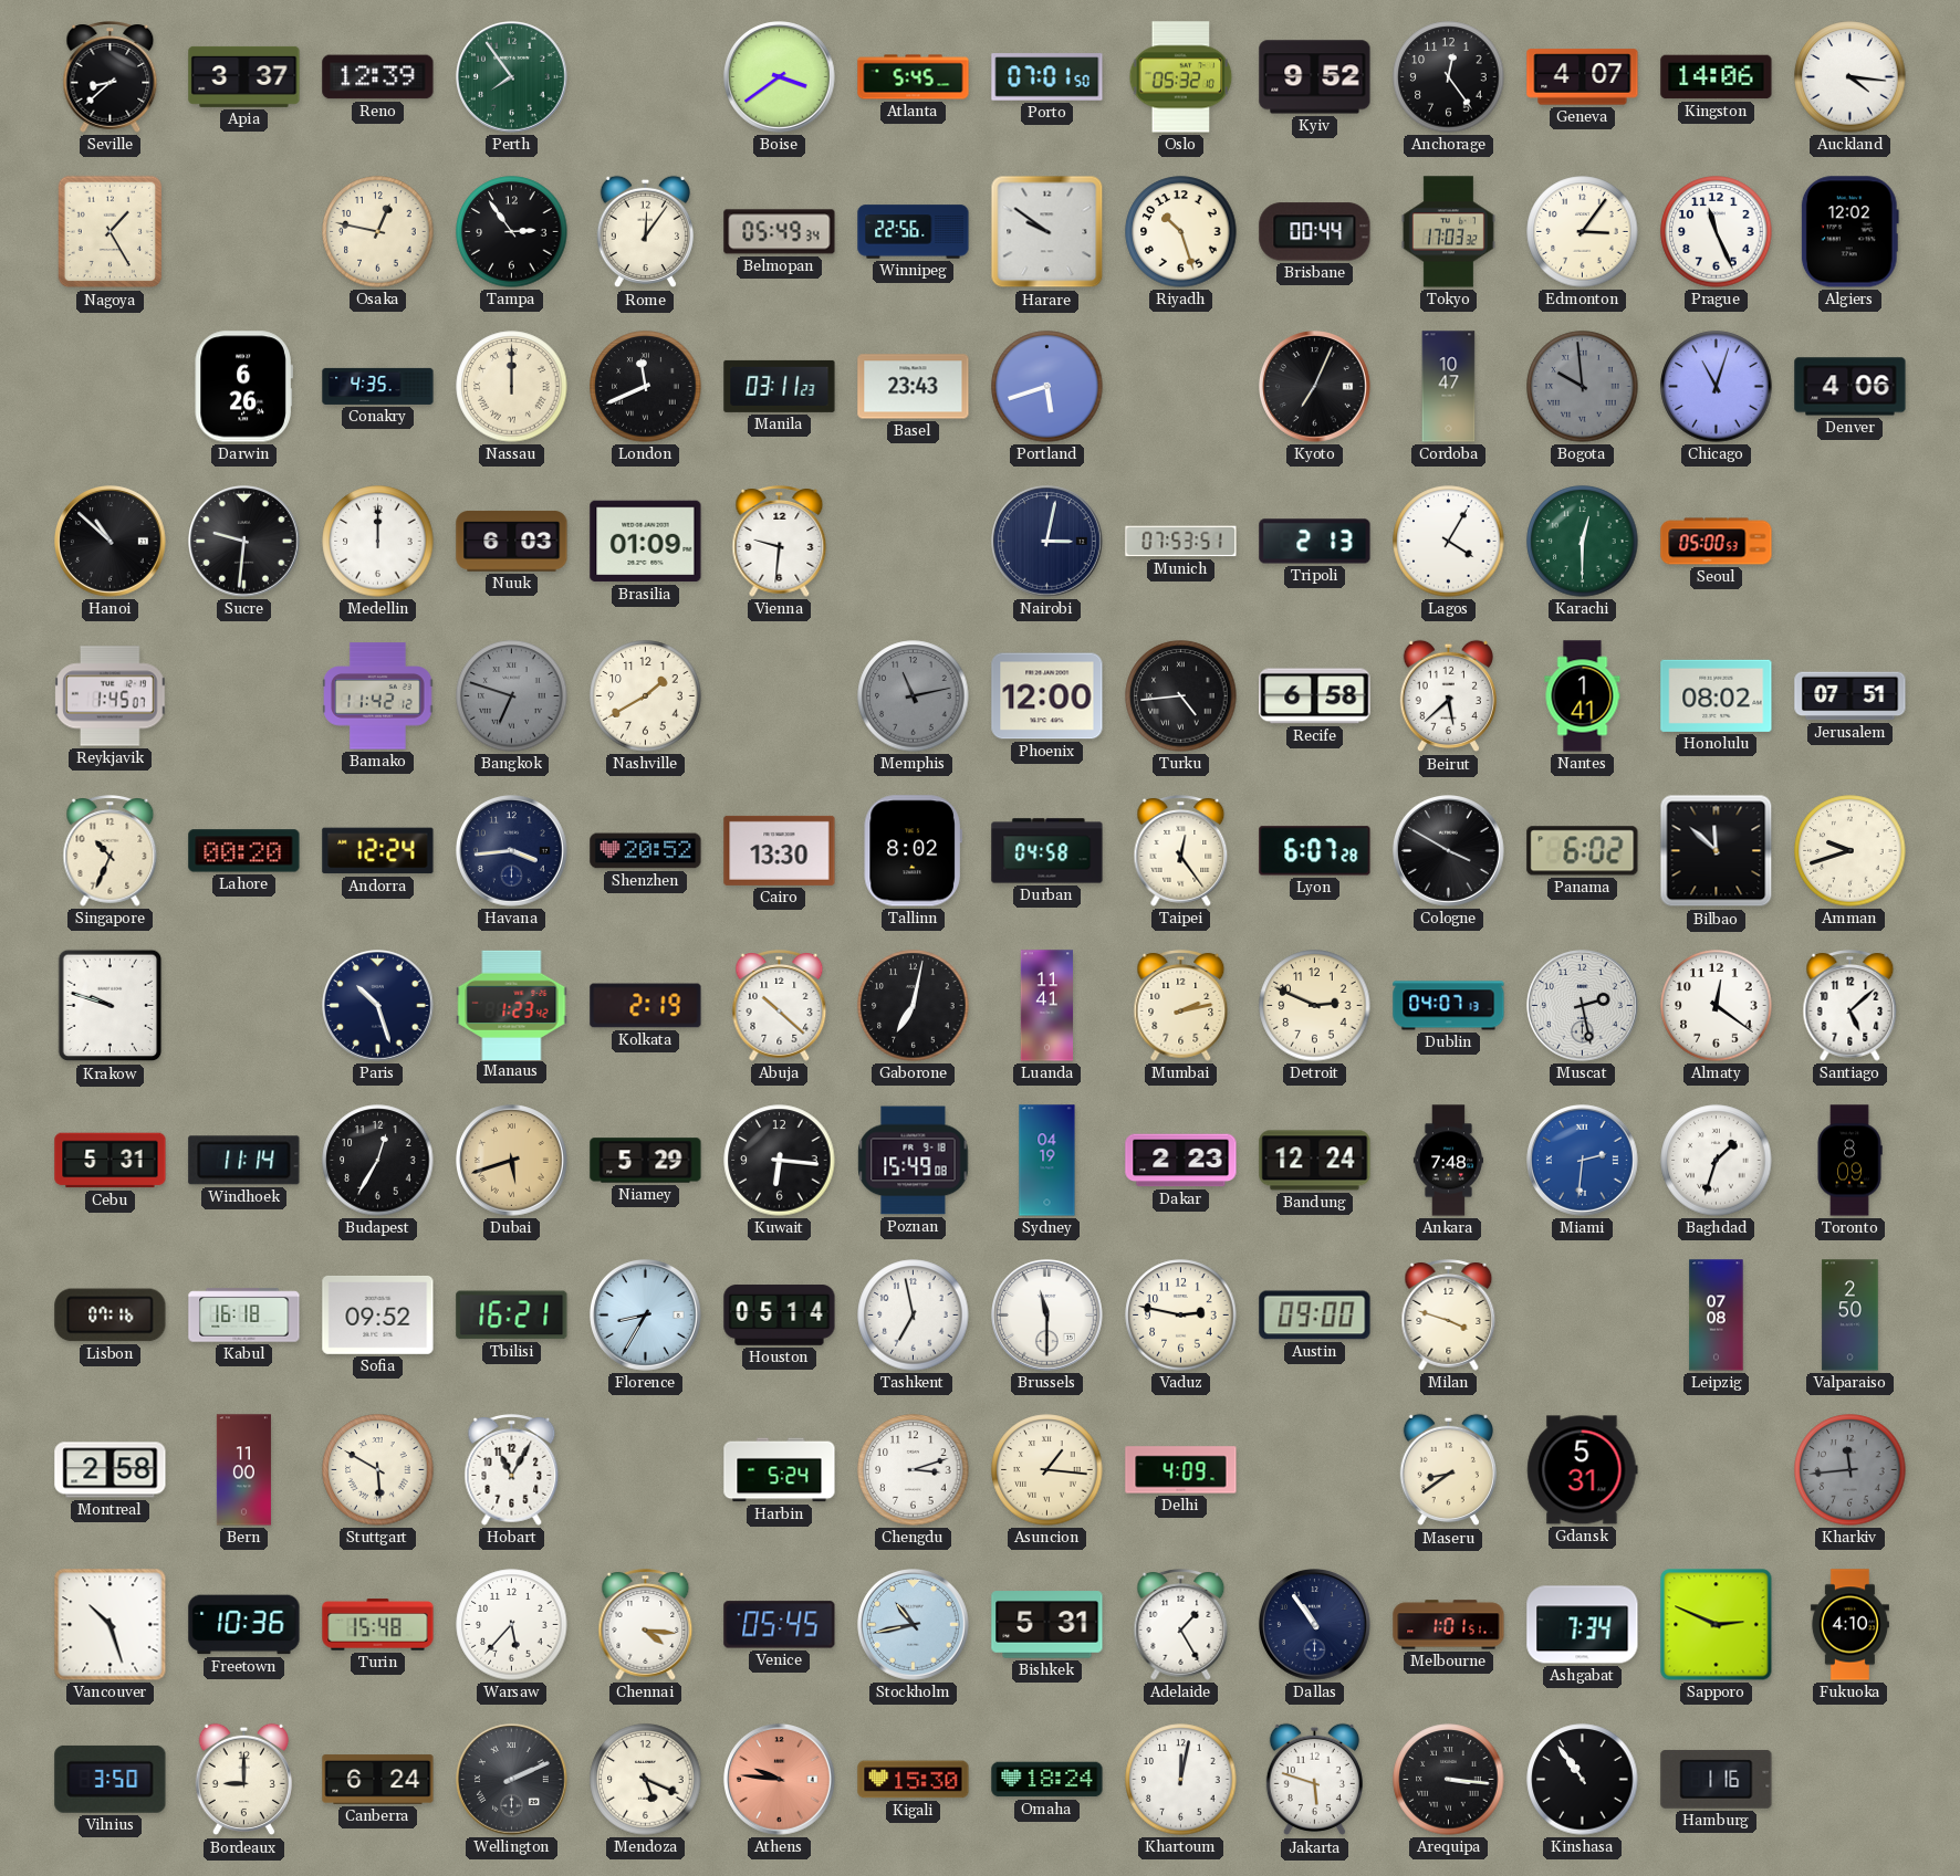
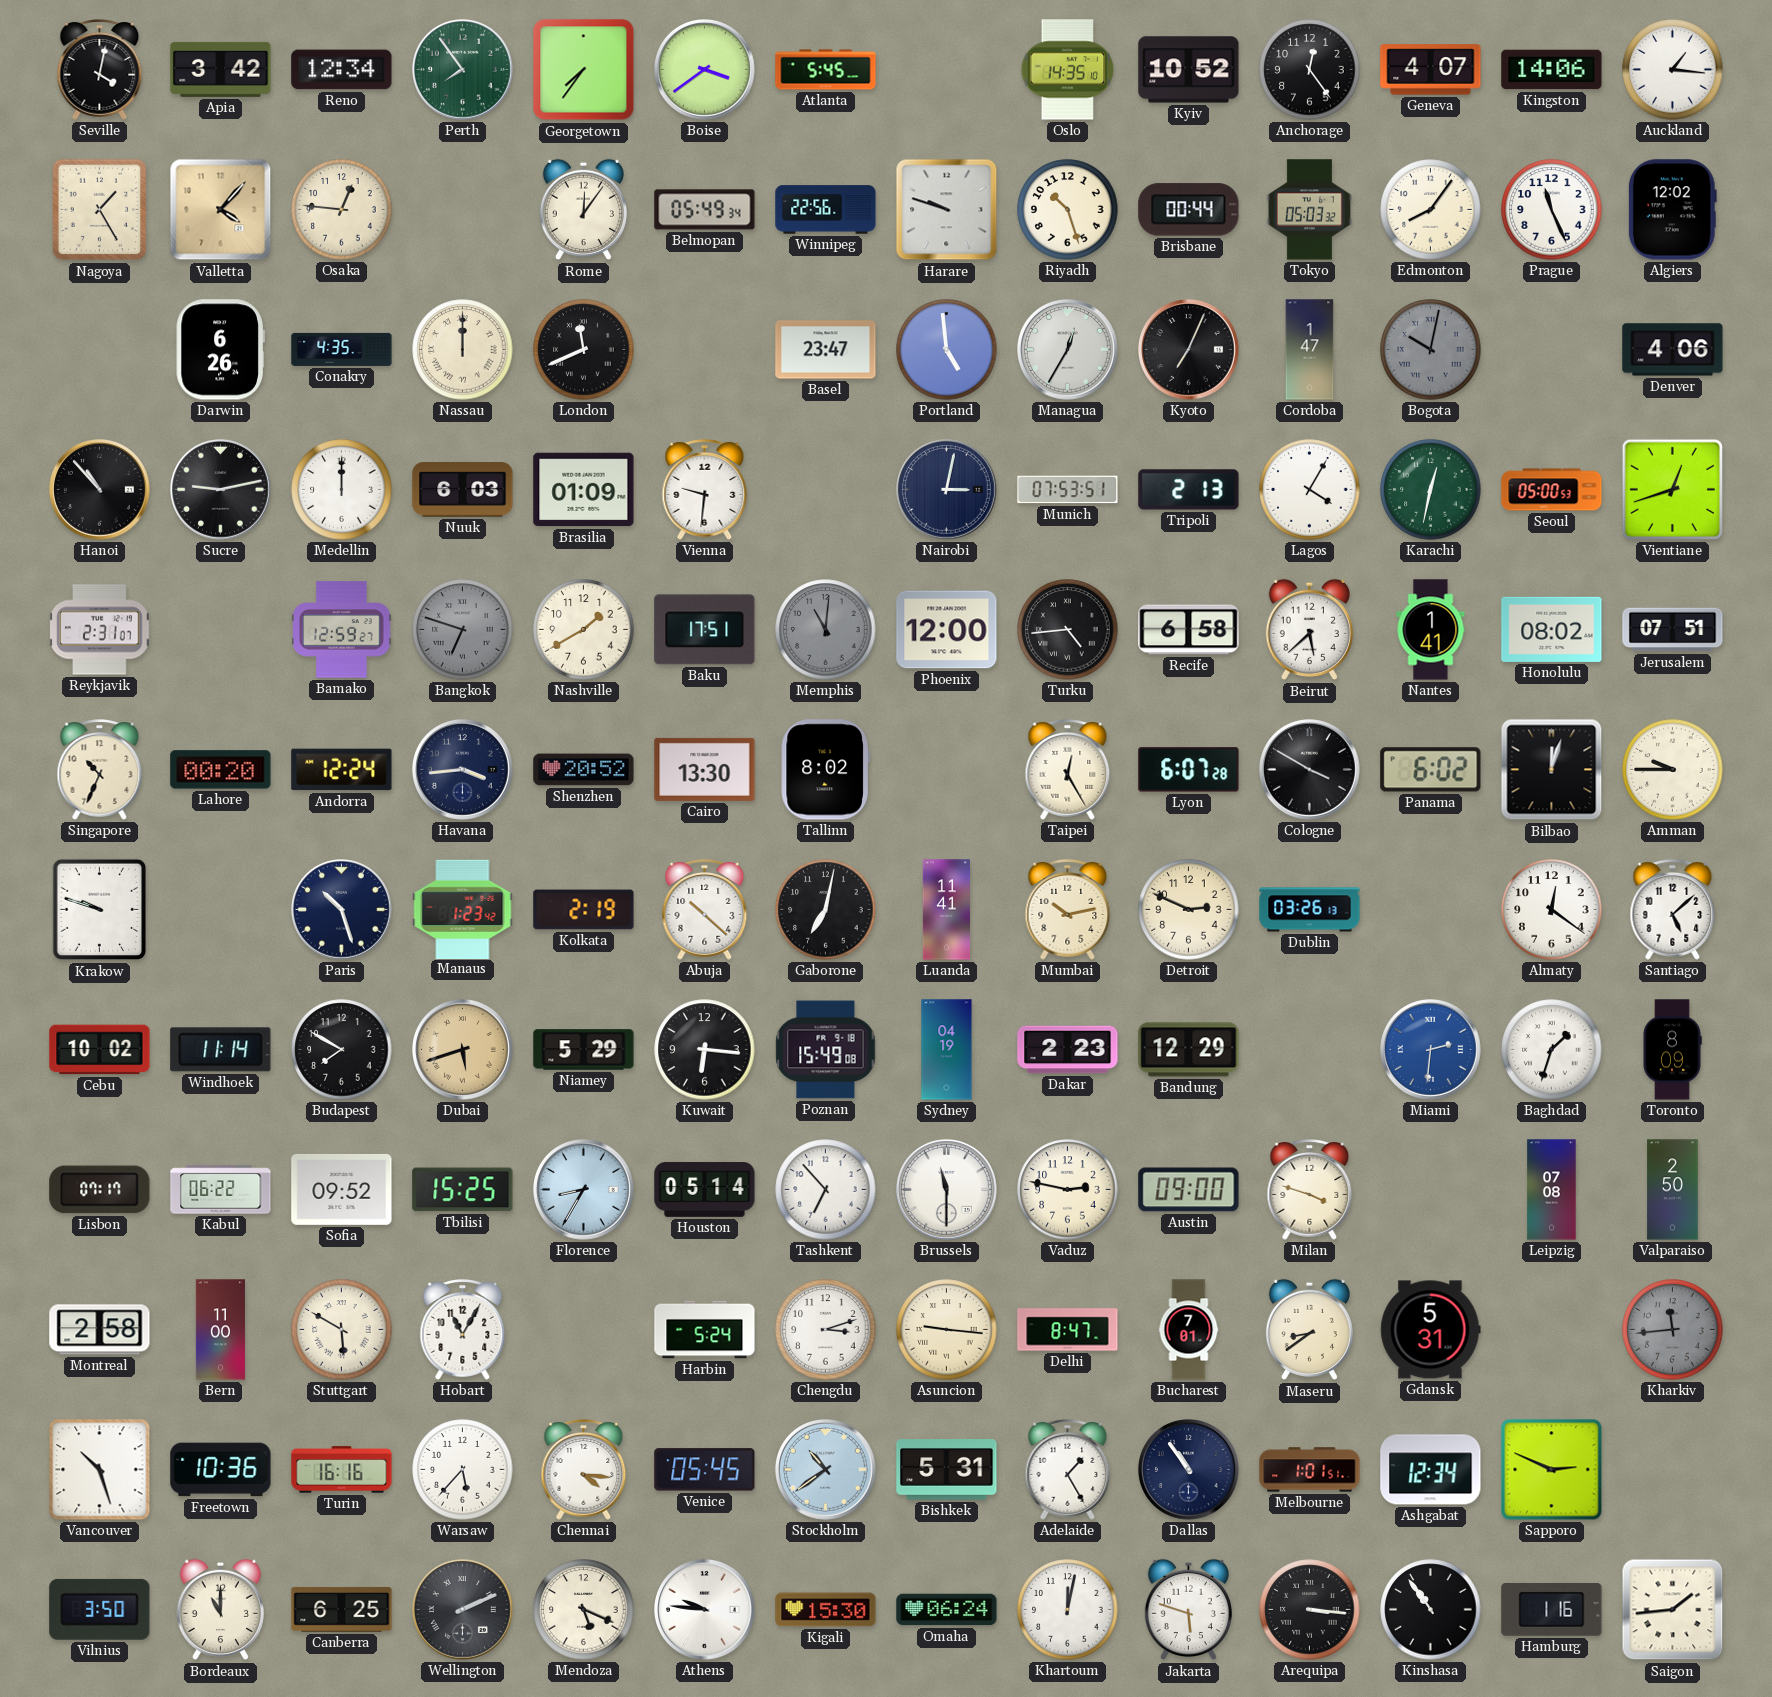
Seville: 8:38 -> 4:02
Apia: 3:37 -> 3:42
Reno: 12:39 -> 12:34
Georgetown: none -> 7:36
Porto: 07:01 -> none
Oslo: 05:32 -> 14:35
Kyiv: 9:52 -> 10:52
Auckland: 4:16 -> 1:16
Valletta: none -> 4:07
Osaka: 12:47 -> 12:46
Tampa: 2:54 -> none
Harare: 9:51 -> 9:48
Tokyo: 17:03 -> 05:03
Edmonton: 3:06 -> 8:06
Manila: 03:11 -> none
Basel: 23:43 -> 23:47
Portland: 5:42 -> 4:59
Managua: none -> 12:35
Cordoba: 10:47 -> 1:47
Bogota: 9:59 -> 10:02
Chicago: 11:03 -> none
Hanoi: 10:52 -> 10:53
Sucre: 9:31 -> 9:13
Karachi: 12:30 -> 12:32
Vientiane: none -> 12:42
Reykjavik: 1:45 -> 2:31
Bamako: 11:42 -> 12:59
Baku: none -> 17:51
Memphis: 11:13 -> 11:01
Durban: 04:58 -> none
Taipei: 12:24 -> 12:25
Bilbao: 11:52 -> 12:03
Amman: 9:42 -> 9:45
Mumbai: 2:13 -> 10:13
Dublin: 04:07 -> 03:26
Muscat: 2:28 -> none
Cebu: 5:31 -> 10:02
Budapest: 12:35 -> 7:50
Bandung: 12:24 -> 12:29
Ankara: 7:48 -> none
Lisbon: 07:16 -> 07:17
Kabul: 16:18 -> 06:22
Tbilisi: 16:21 -> 15:25
Tashkent: 6:58 -> 6:53
Asuncion: 1:16 -> 9:16
Delhi: 4:09 -> 8:47
Bucharest: none -> 7:01
Turin: 15:48 -> 16:16
Stockholm: 10:43 -> 10:39
Ashgabat: 7:34 -> 12:34
Fukuoka: 4:10 -> none
Bordeaux: 9:00 -> 11:00
Canberra: 6:24 -> 6:25
Athens dial: salmon -> white
Omaha: 18:24 -> 06:24
Saigon: none -> 1:44
